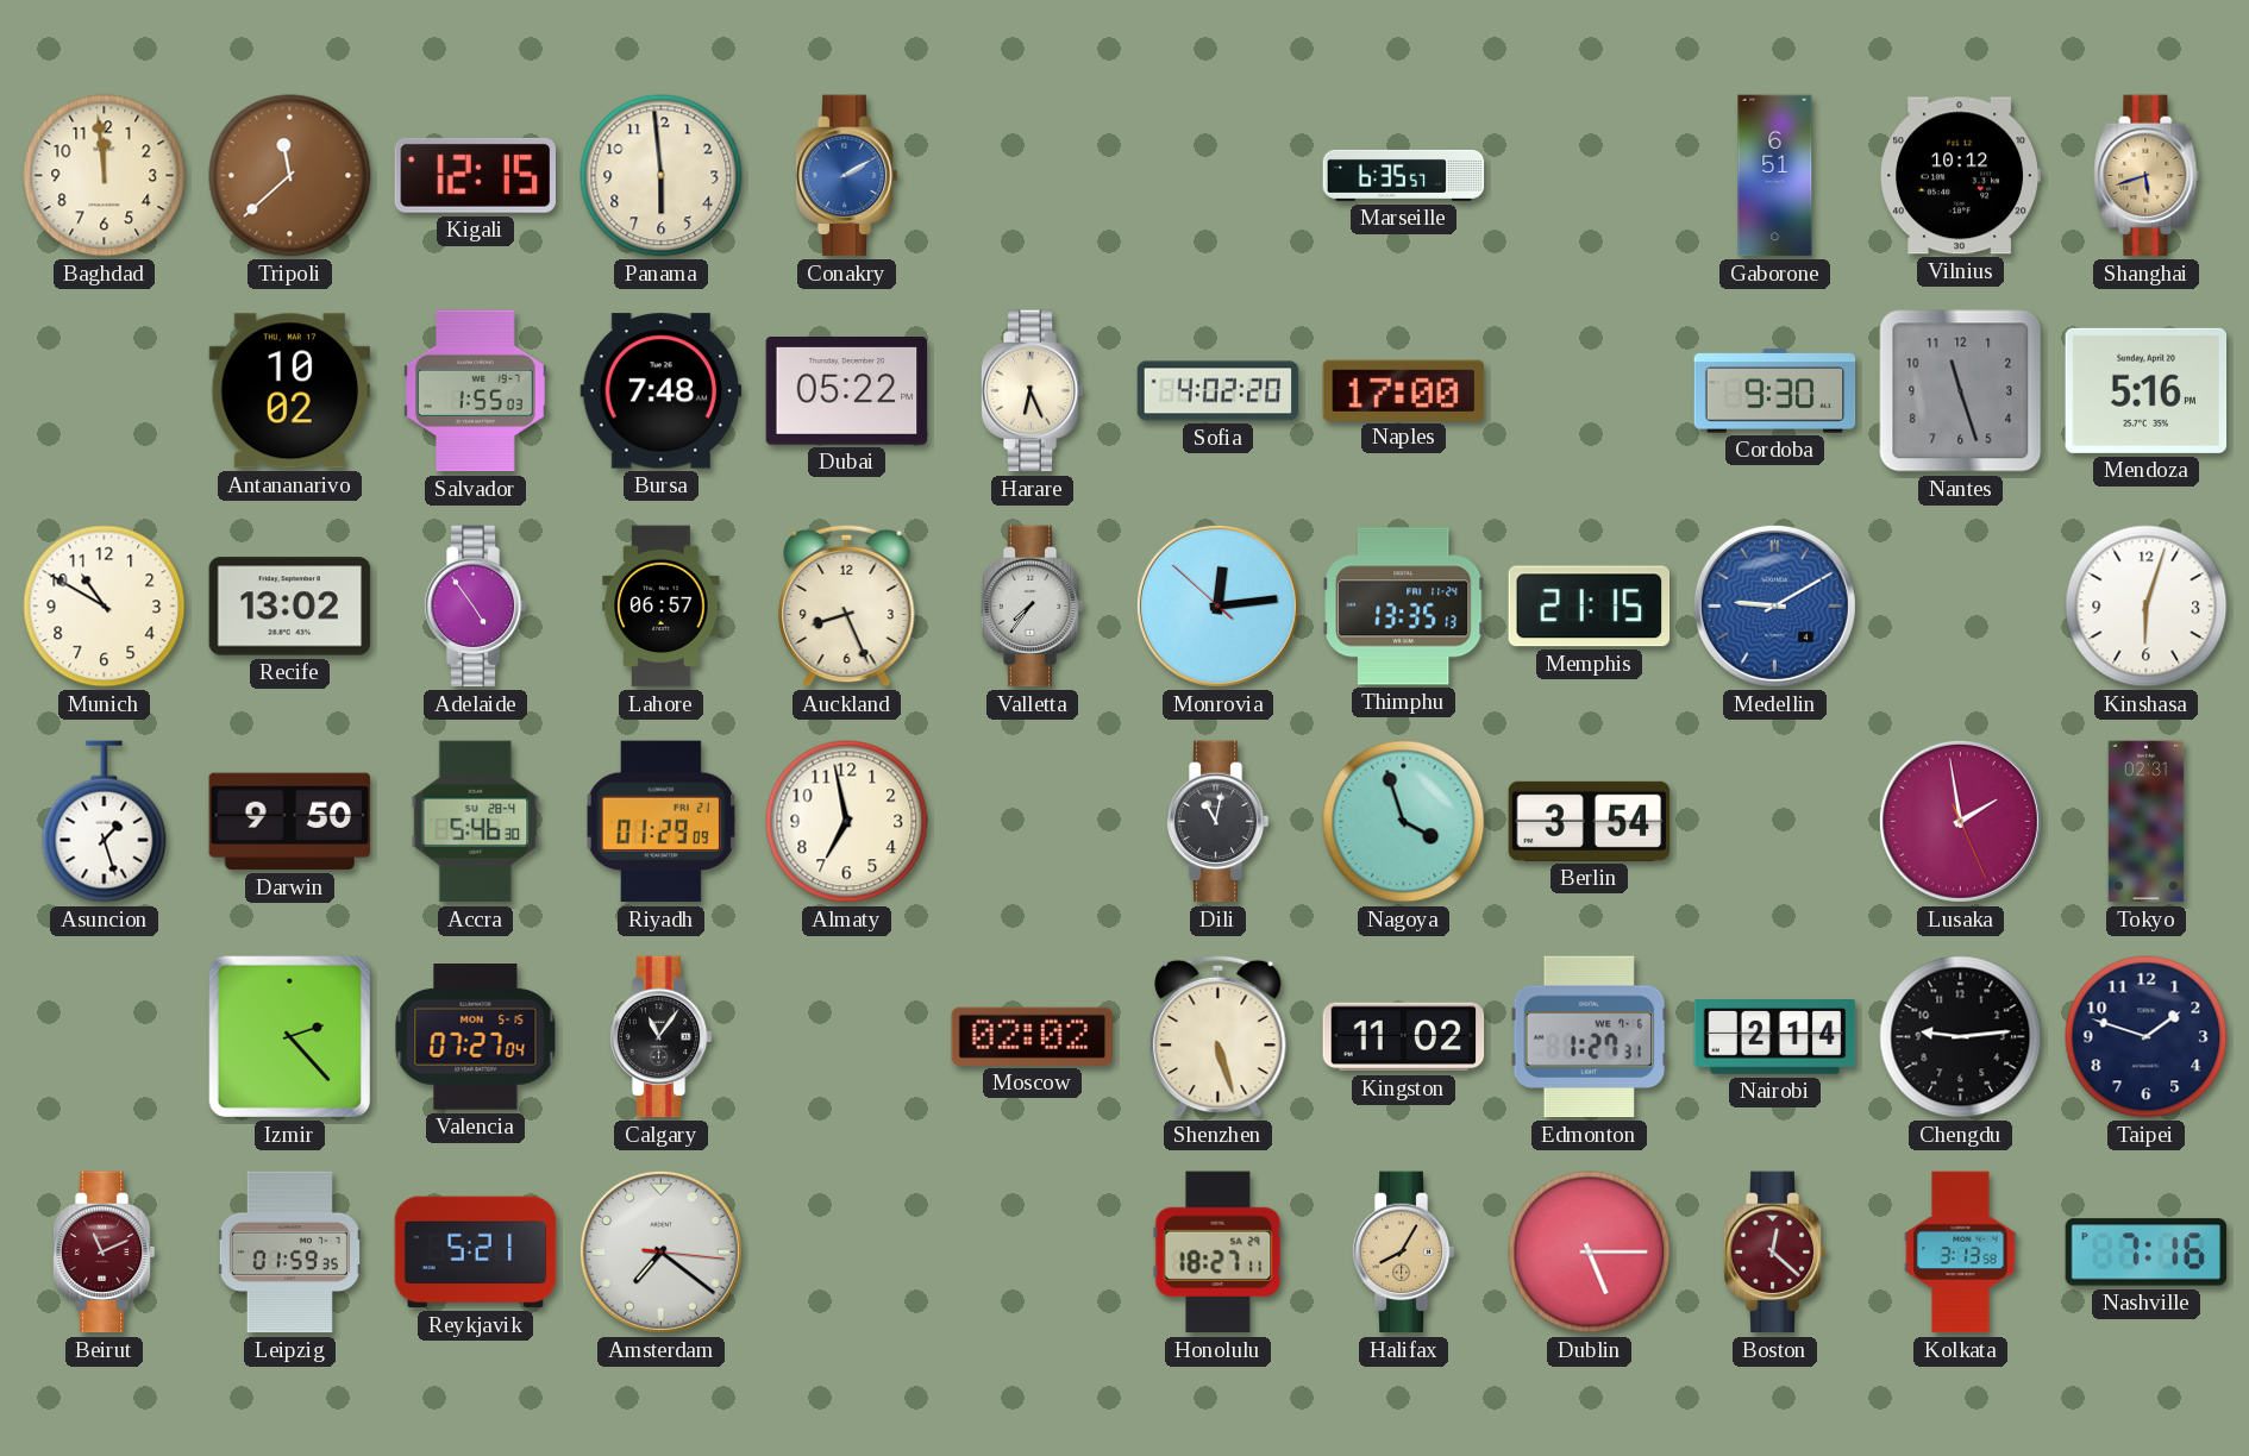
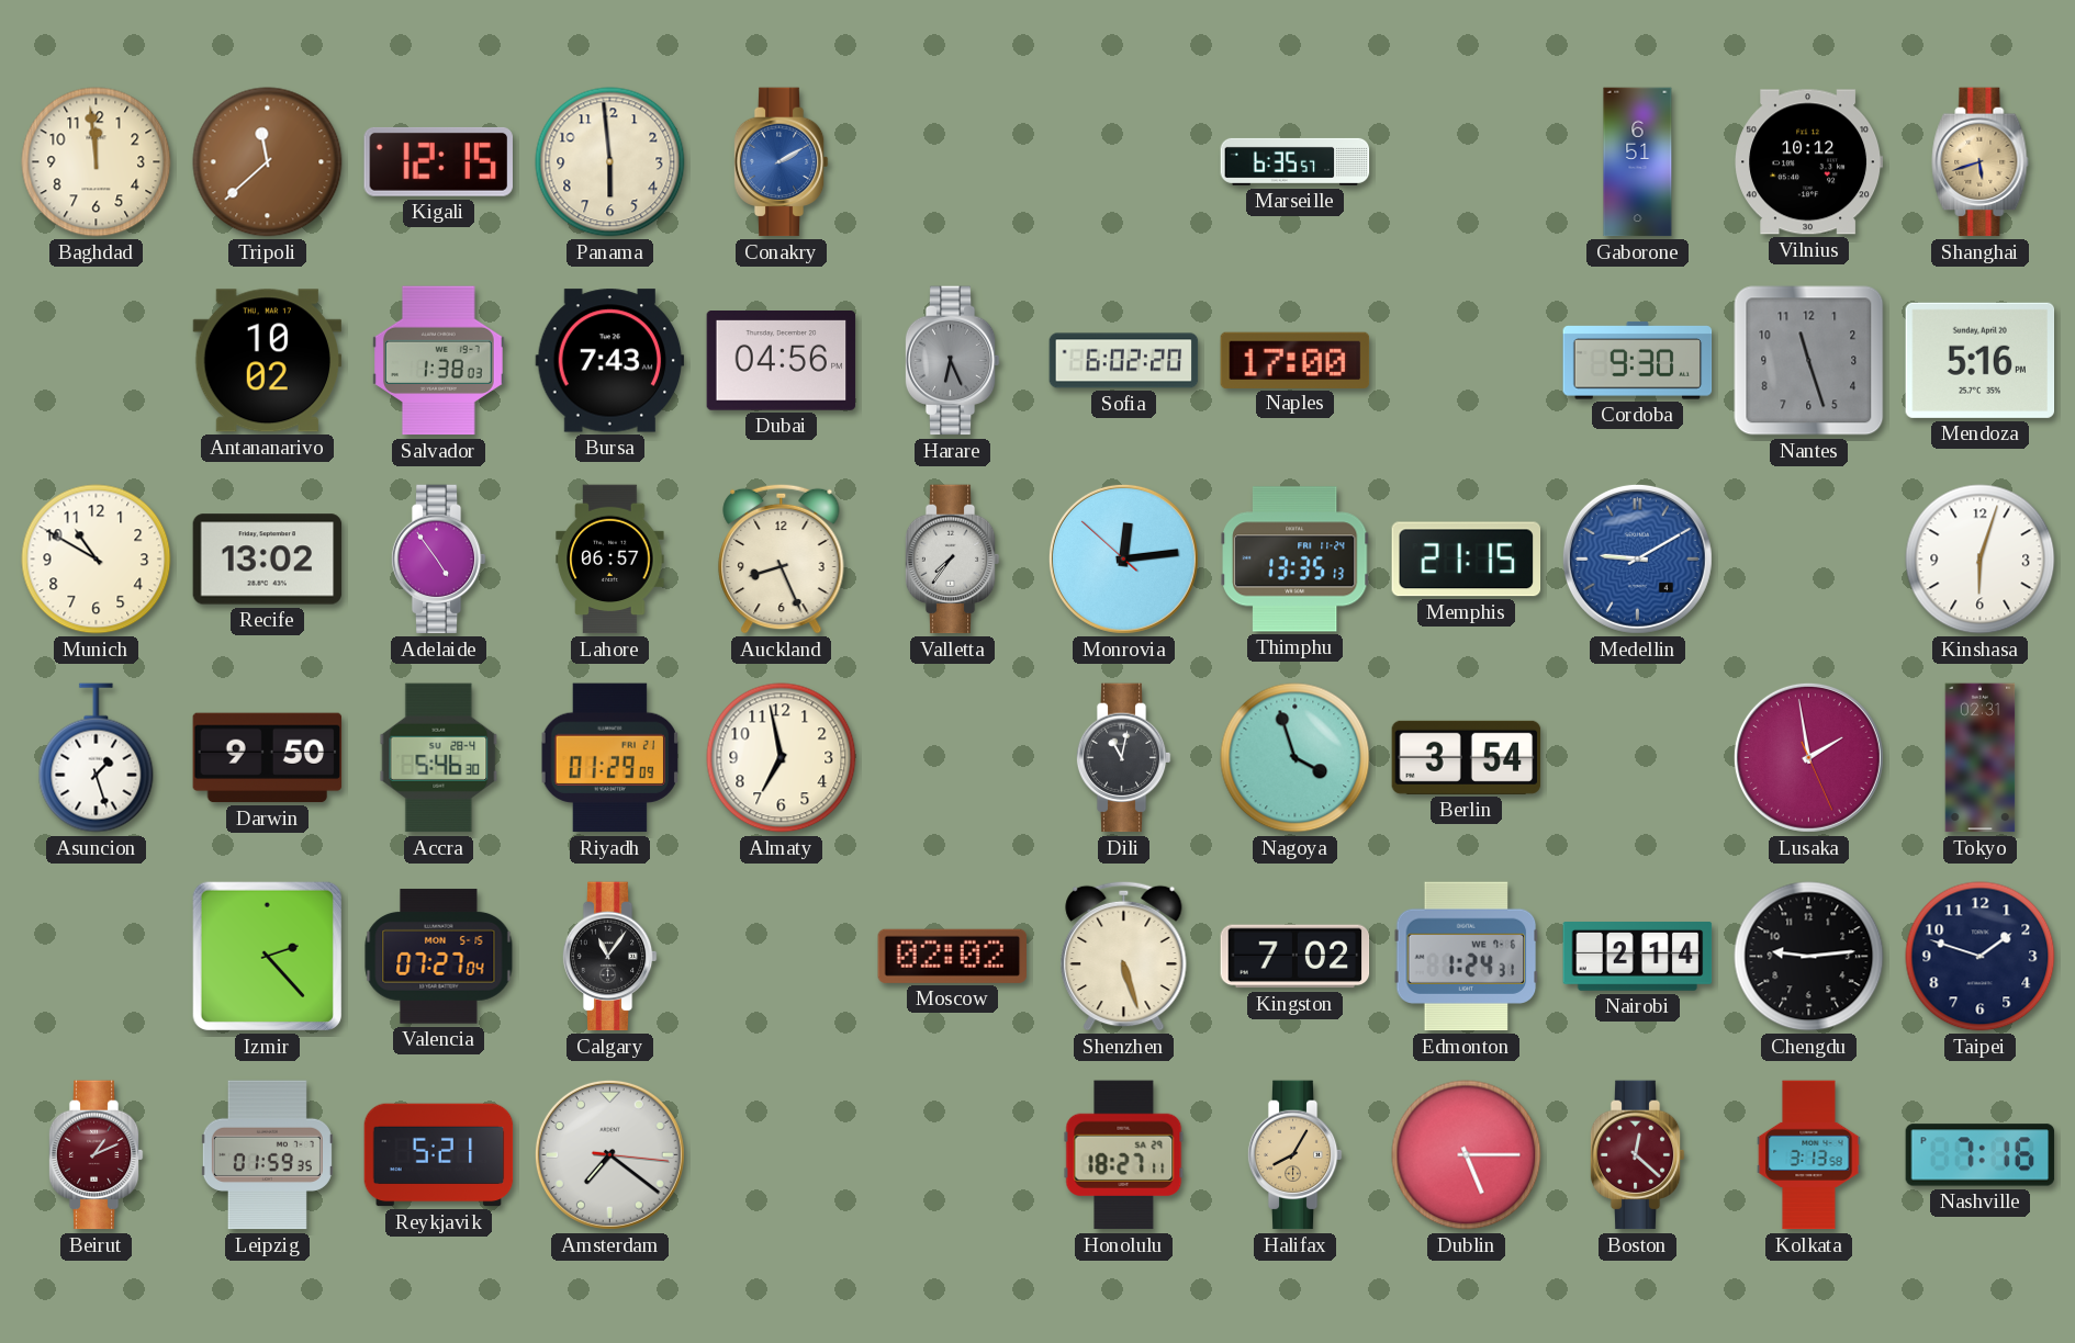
Salvador: 1:55 -> 1:38
Bursa: 7:48 -> 7:43
Dubai: 05:22 -> 04:56
Harare dial: cream -> grey
Sofia: 4:02 -> 6:02
Kingston: 11:02 -> 7:02
Edmonton: 1:27 -> 1:24
Beirut: 11:11 -> 1:11
